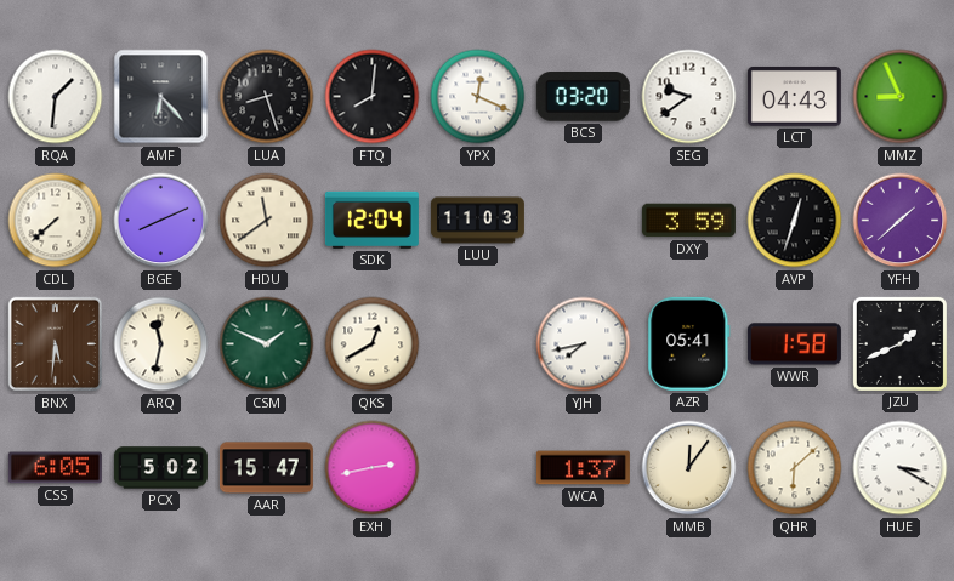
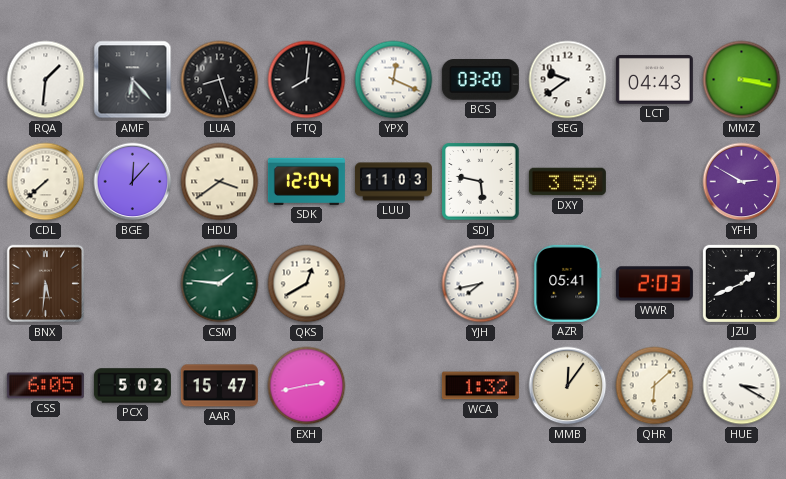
MMZ: 8:56 -> 3:17
BGE: 8:11 -> 12:07
HDU: 11:39 -> 3:39
SDJ: none -> 5:47
AVP: 12:33 -> none
YFH: 1:38 -> 2:50
ARQ: 11:32 -> none
CSM: 1:49 -> 1:46
WWR: 1:58 -> 2:03
WCA: 1:37 -> 1:32
